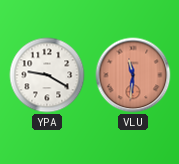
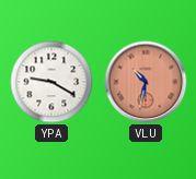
VLU: 11:31 -> 10:32
